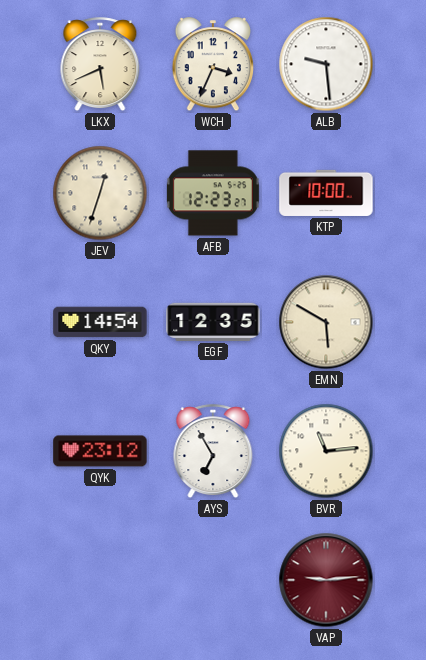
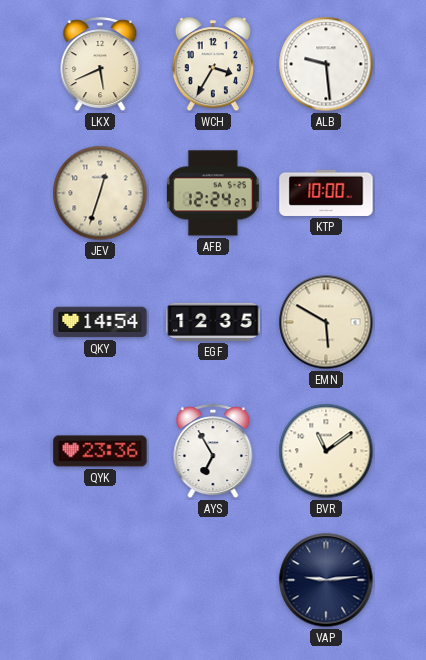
WCH: 3:34 -> 3:35
AFB: 12:23 -> 12:24
QYK: 23:12 -> 23:36
BVR: 11:14 -> 11:09
VAP dial: burgundy -> navy
